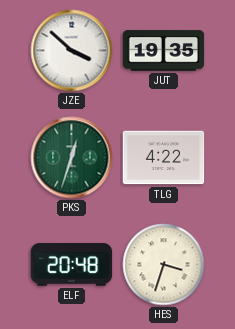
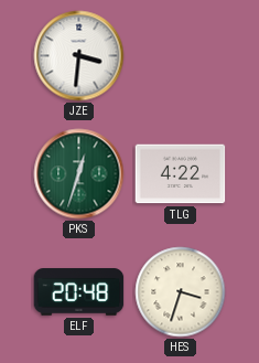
JZE: 3:52 -> 3:31
JUT: 19:35 -> none
